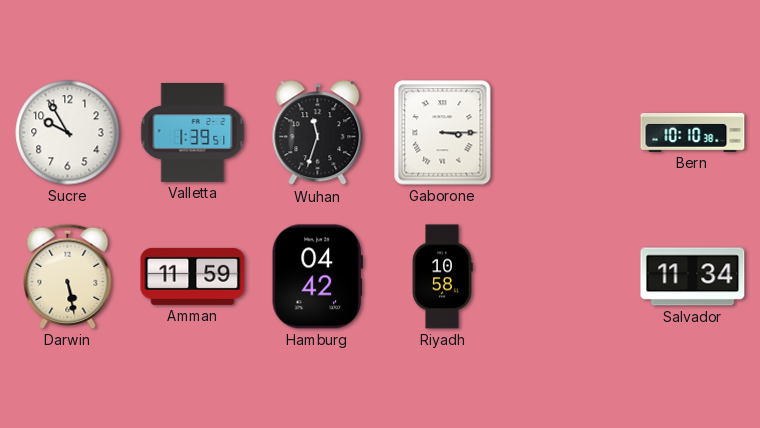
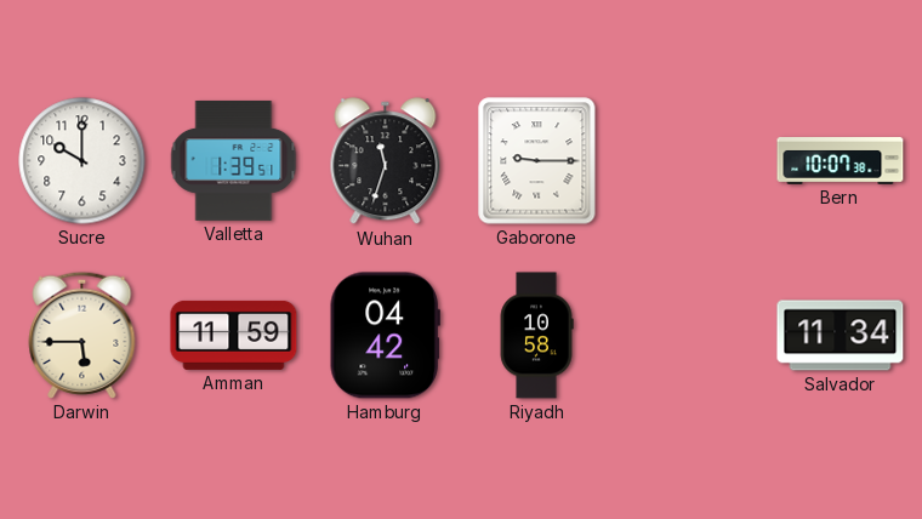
Sucre: 9:55 -> 10:00
Gaborone: 3:15 -> 9:15
Bern: 10:10 -> 10:07
Darwin: 5:28 -> 5:45
